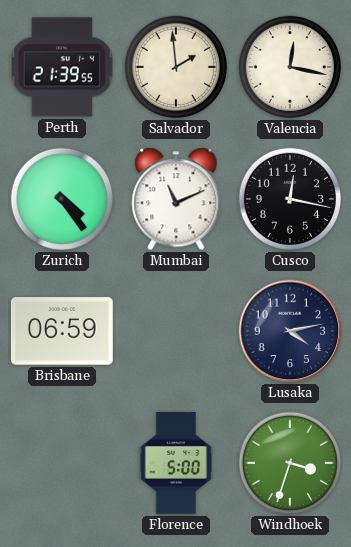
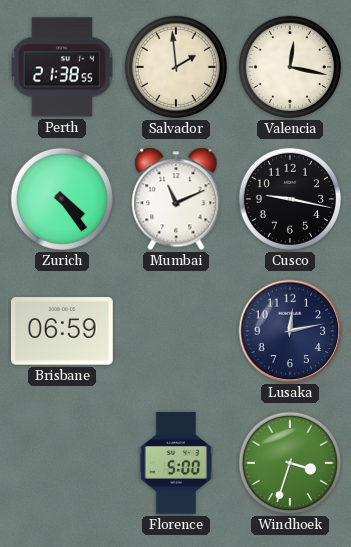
Perth: 21:39 -> 21:38
Cusco: 12:17 -> 9:17
Lusaka: 4:13 -> 12:13
